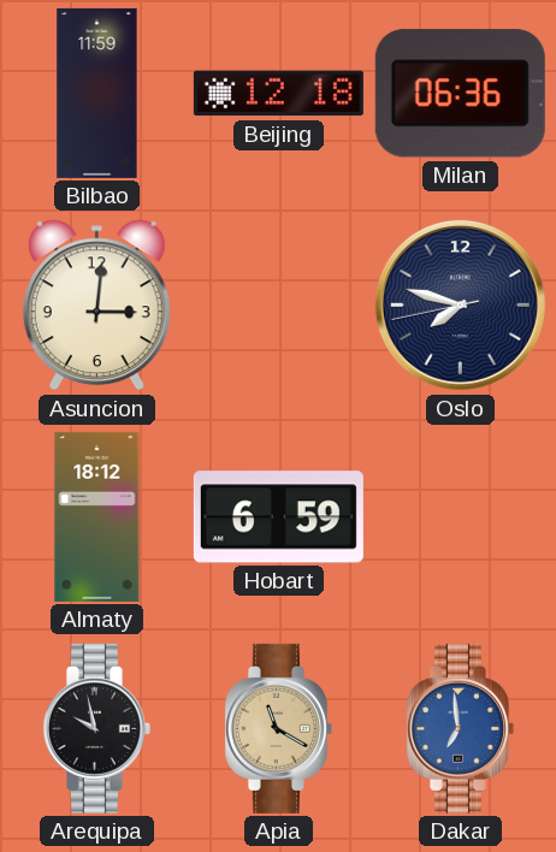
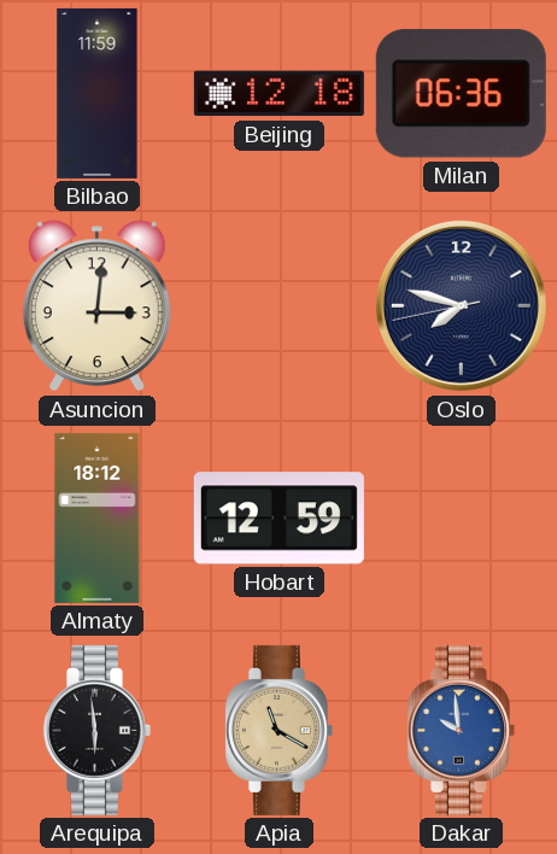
Hobart: 6:59 -> 12:59
Arequipa: 9:58 -> 5:59
Dakar: 6:59 -> 9:59
